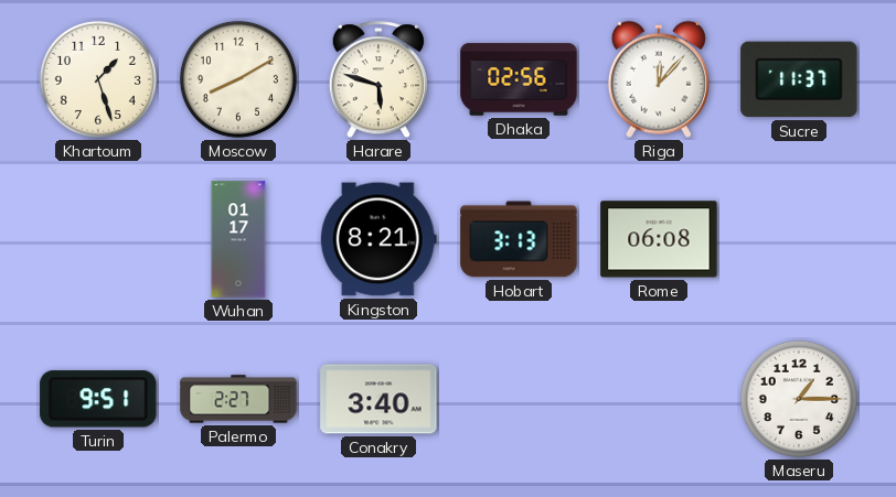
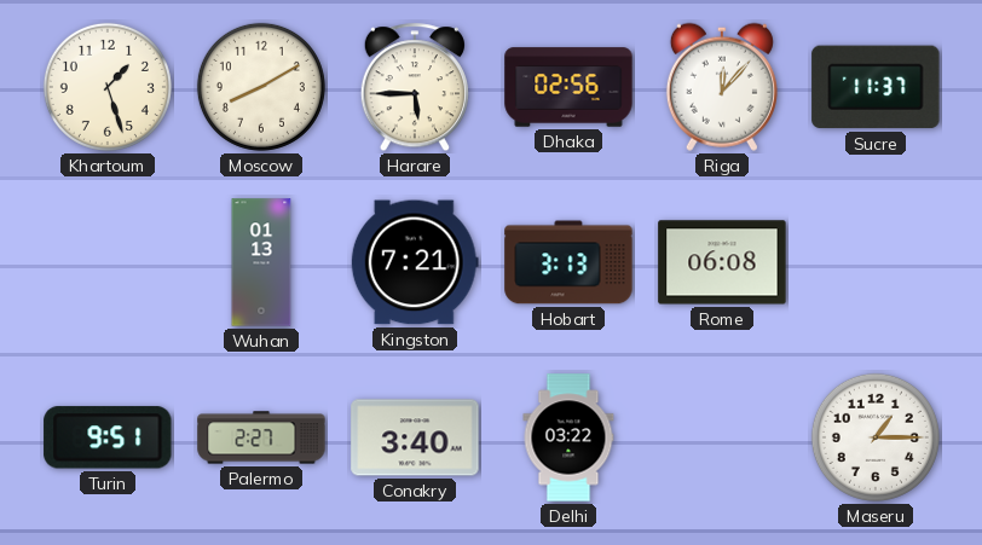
Harare: 5:48 -> 5:45
Wuhan: 01:17 -> 01:13
Kingston: 8:21 -> 7:21
Delhi: none -> 03:22
